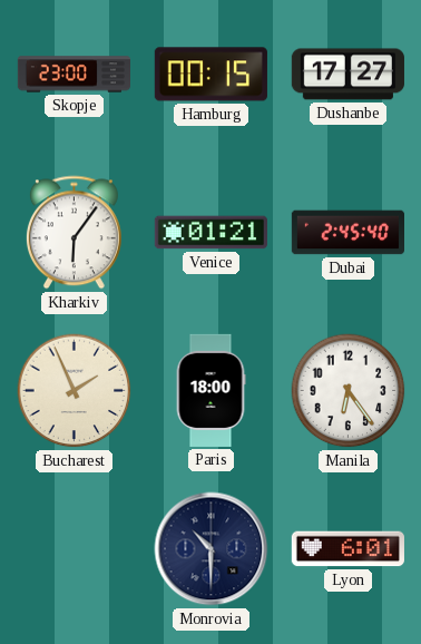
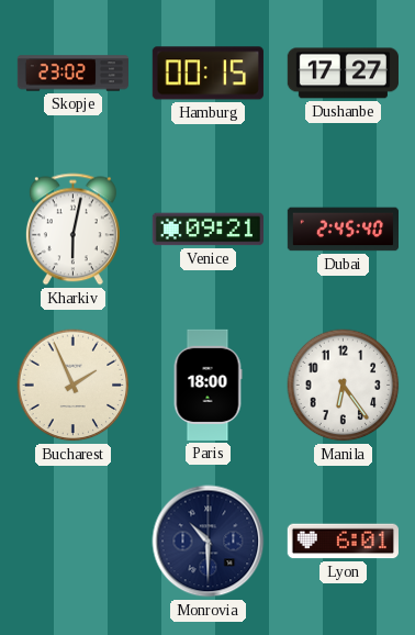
Skopje: 23:00 -> 23:02
Kharkiv: 6:06 -> 6:02
Venice: 01:21 -> 09:21
